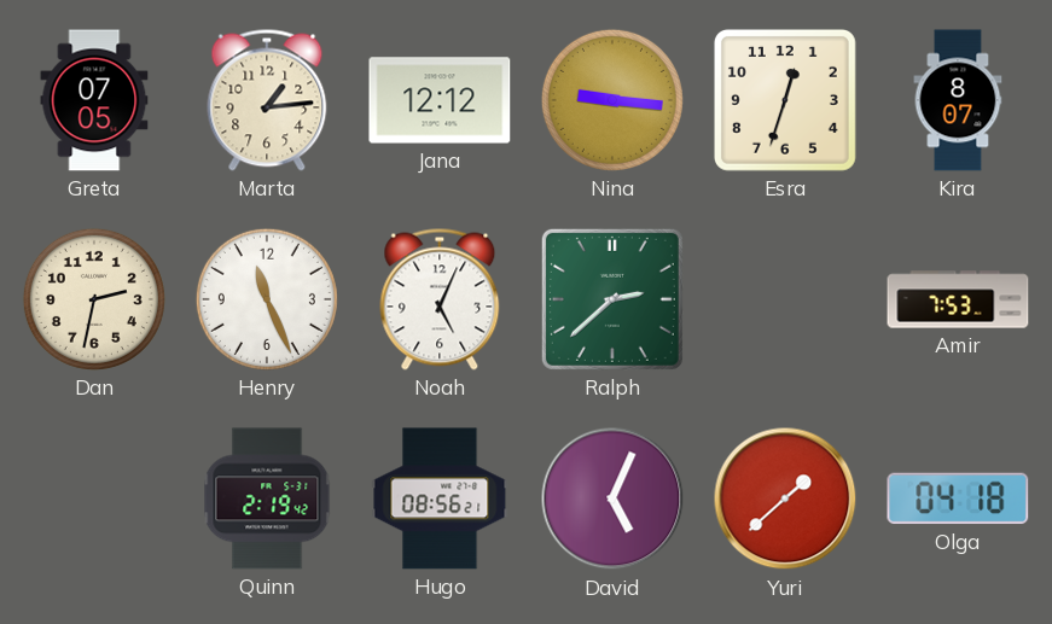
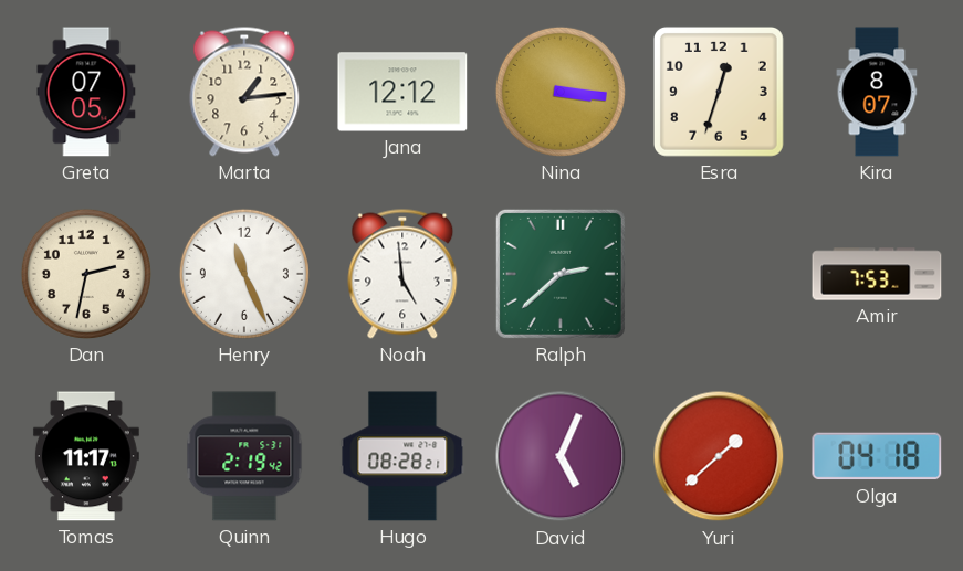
Nina: 9:16 -> 3:16
Noah: 5:04 -> 4:59
Tomas: none -> 11:17
Hugo: 08:56 -> 08:28
